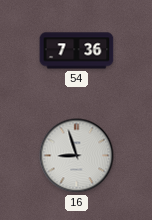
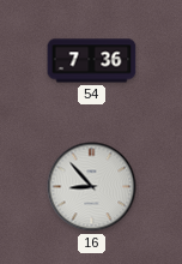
16: 8:57 -> 8:53
